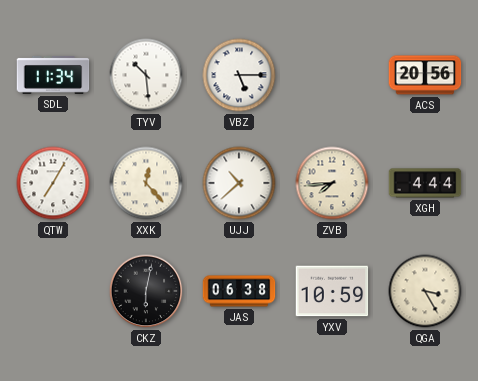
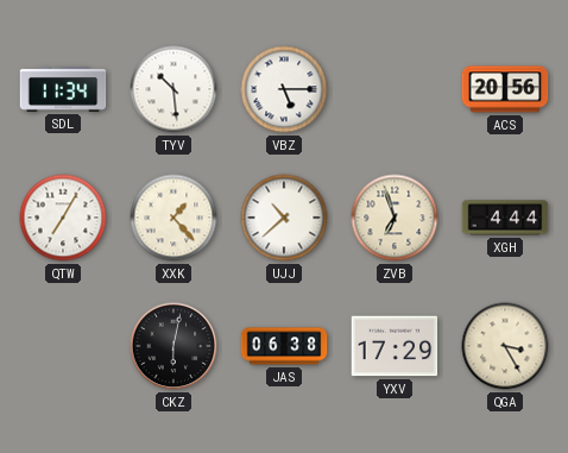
XXK: 12:23 -> 1:23
ZVB: 7:44 -> 6:57
YXV: 10:59 -> 17:29
